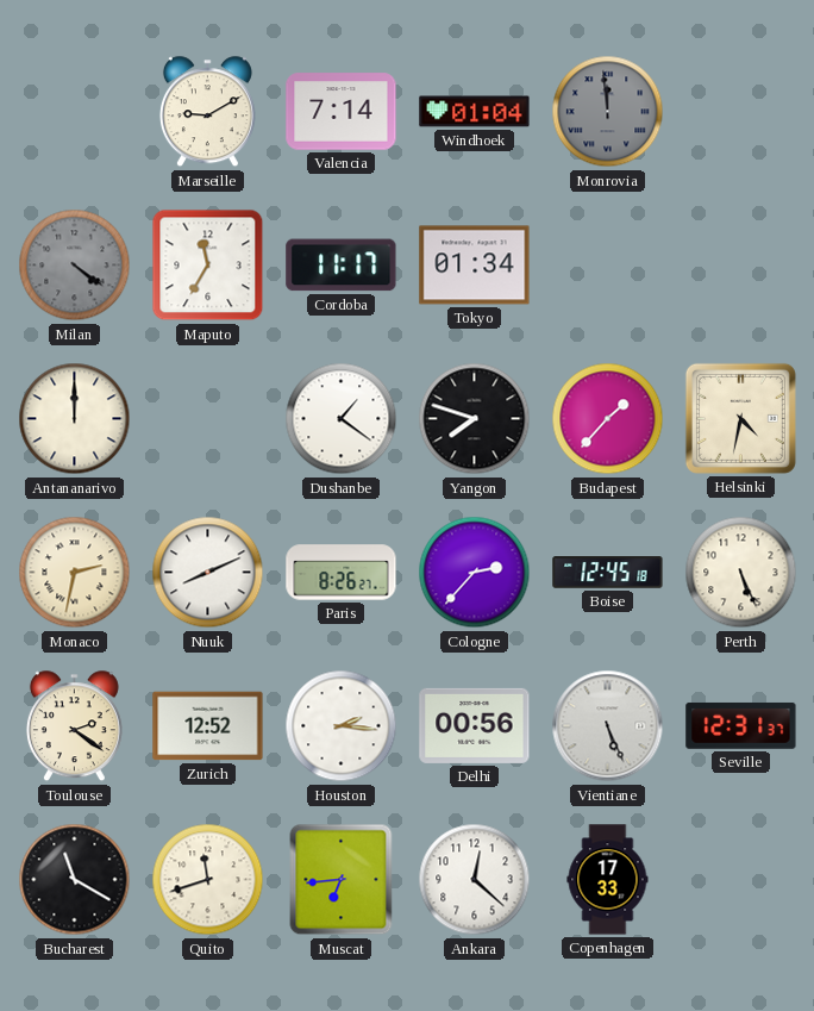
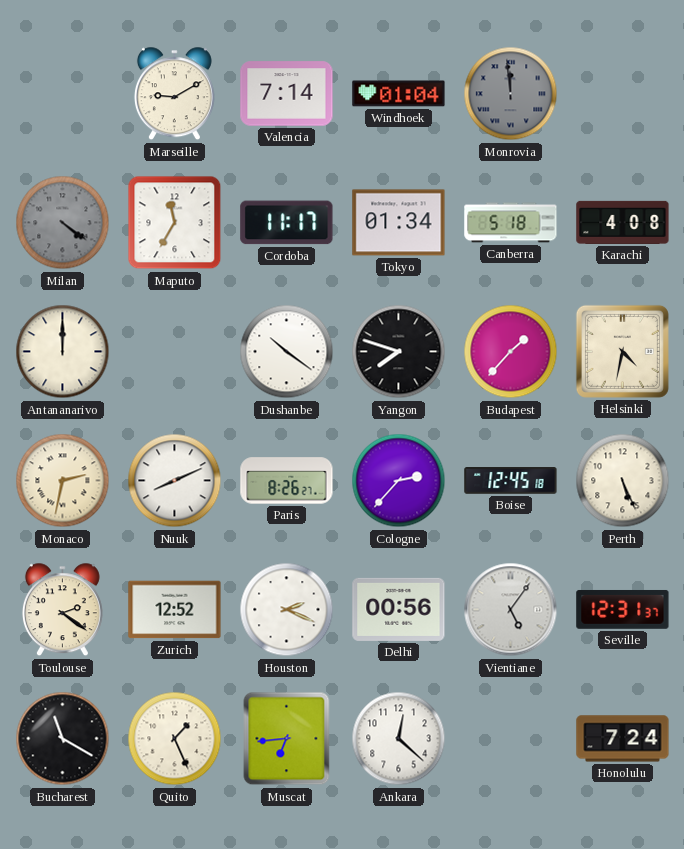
Canberra: none -> 5:18
Karachi: none -> 4:08
Dushanbe: 1:21 -> 10:21
Houston: 2:16 -> 2:19
Vientiane: 5:26 -> 5:06
Quito: 11:42 -> 1:26
Copenhagen: 17:33 -> none
Honolulu: none -> 7:24
